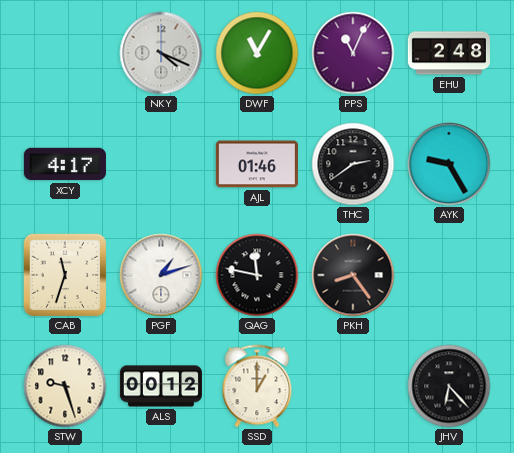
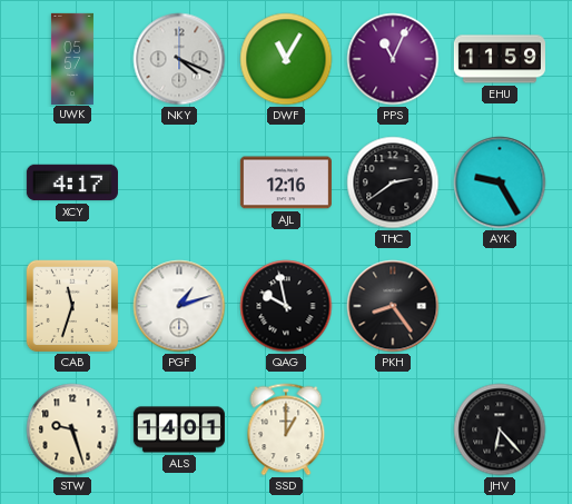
UWK: none -> 05:57
EHU: 2:48 -> 11:59
AJL: 01:46 -> 12:16
QAG: 11:47 -> 9:58
ALS: 00:12 -> 14:01
